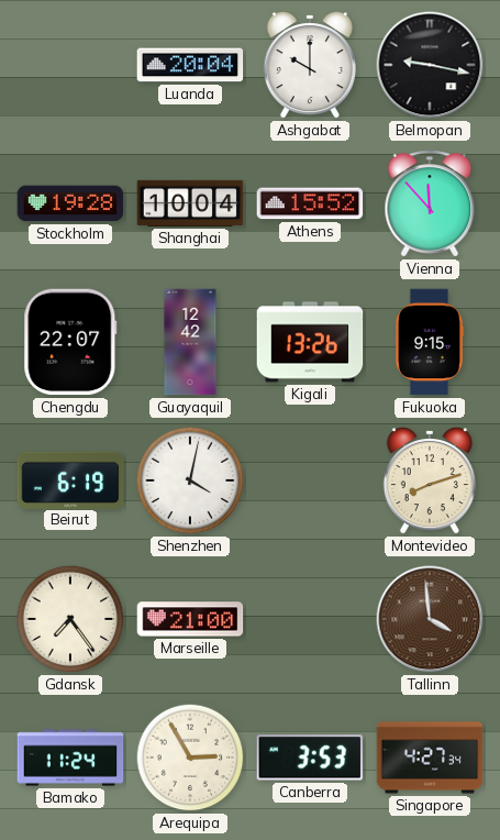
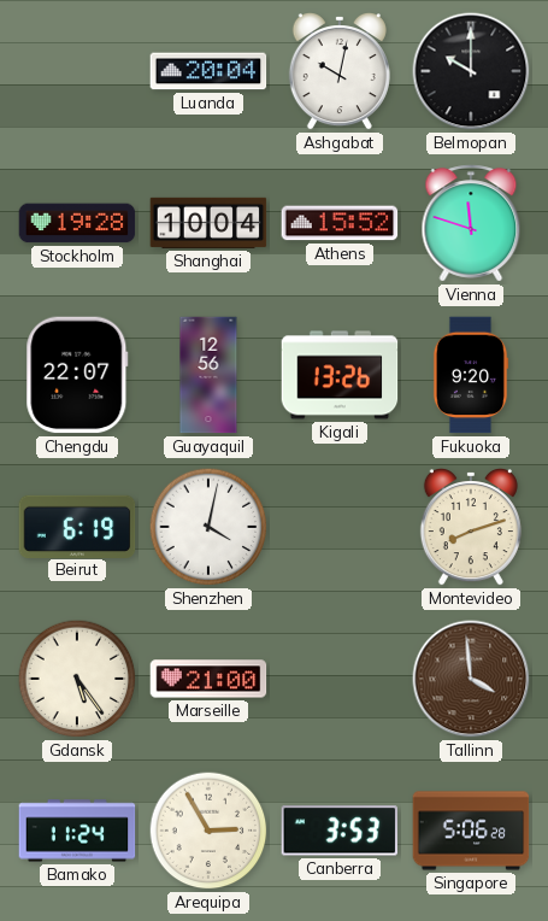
Ashgabat: 10:00 -> 10:02
Belmopan: 9:17 -> 10:00
Vienna: 11:53 -> 11:48
Guayaquil: 12:42 -> 12:56
Fukuoka: 9:15 -> 9:20
Gdansk: 7:24 -> 5:24
Singapore: 4:27 -> 5:06
